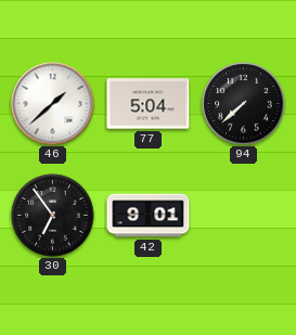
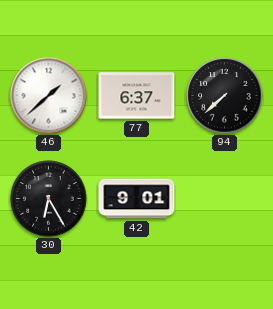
77: 5:04 -> 6:37
30: 6:54 -> 6:25
